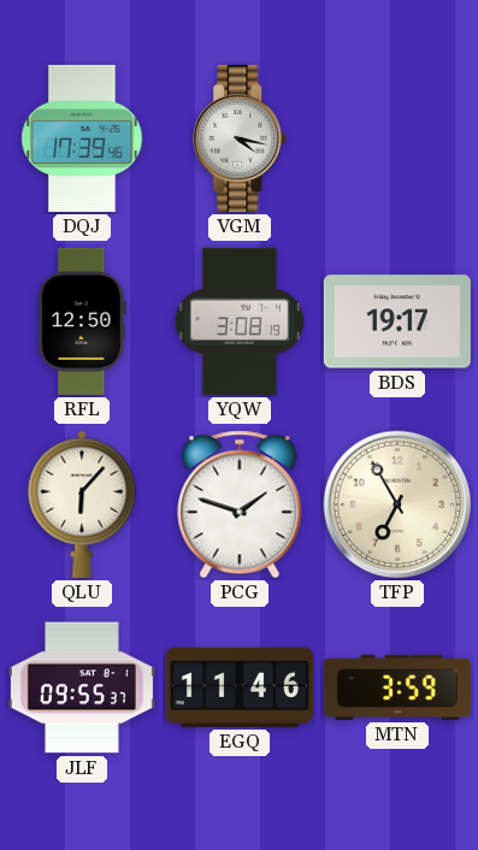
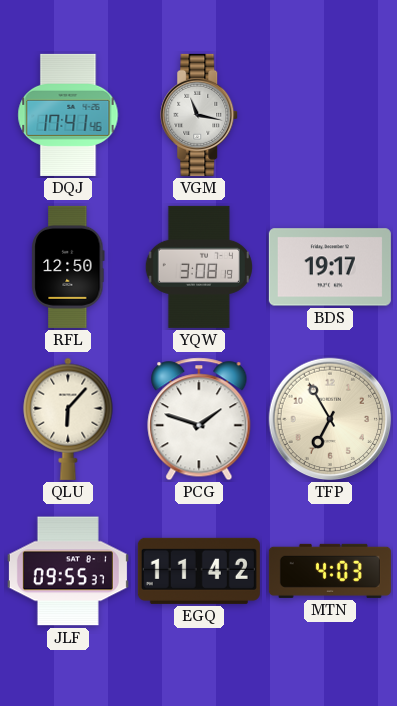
DQJ: 17:39 -> 17:41
VGM: 4:17 -> 11:17
EGQ: 11:46 -> 11:42
MTN: 3:59 -> 4:03
